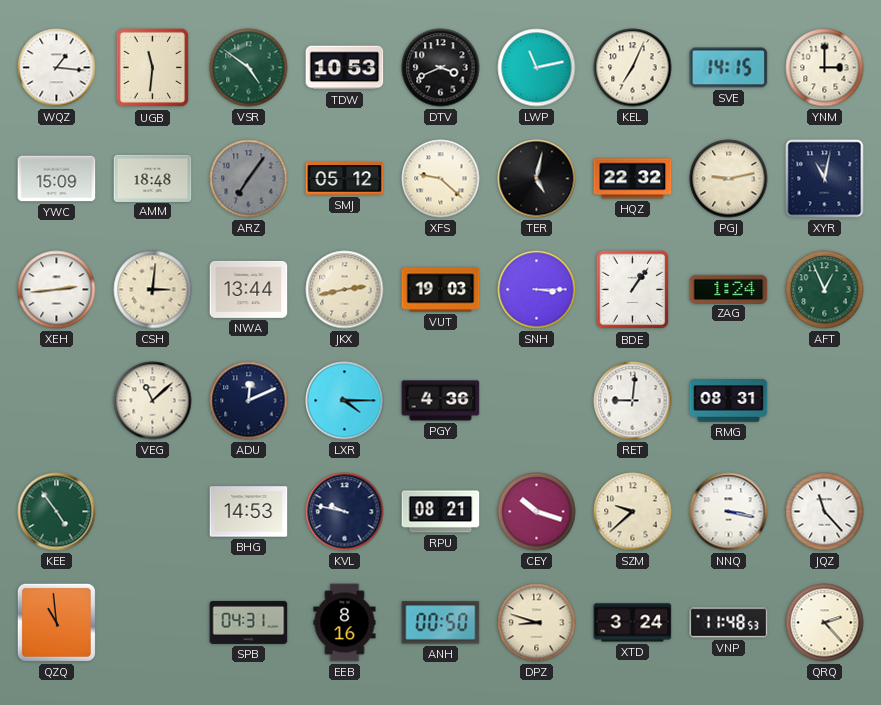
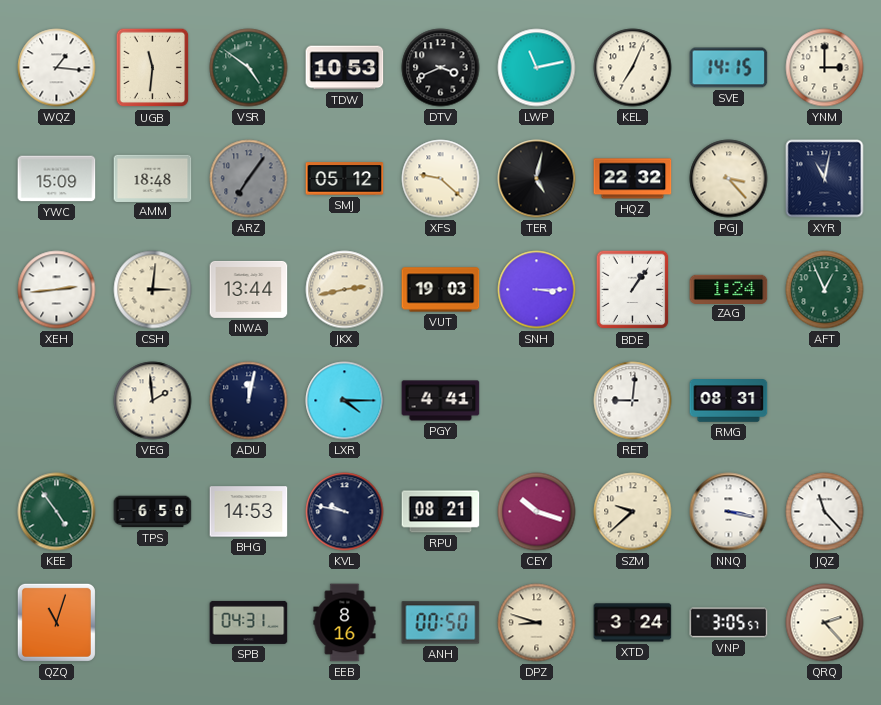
PGJ: 9:13 -> 3:23
VEG: 11:08 -> 1:59
ADU: 12:11 -> 12:02
PGY: 4:36 -> 4:41
TPS: none -> 6:50
QZQ: 10:59 -> 11:03
VNP: 11:48 -> 3:05
